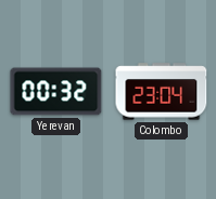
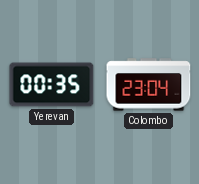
Yerevan: 00:32 -> 00:35
